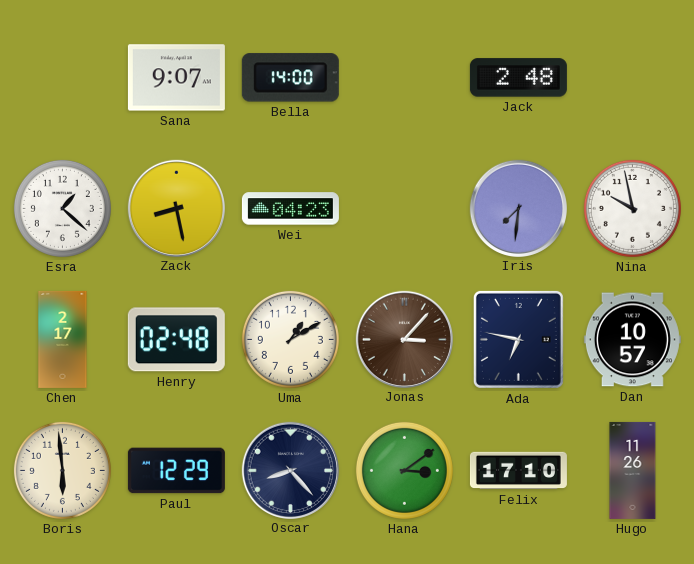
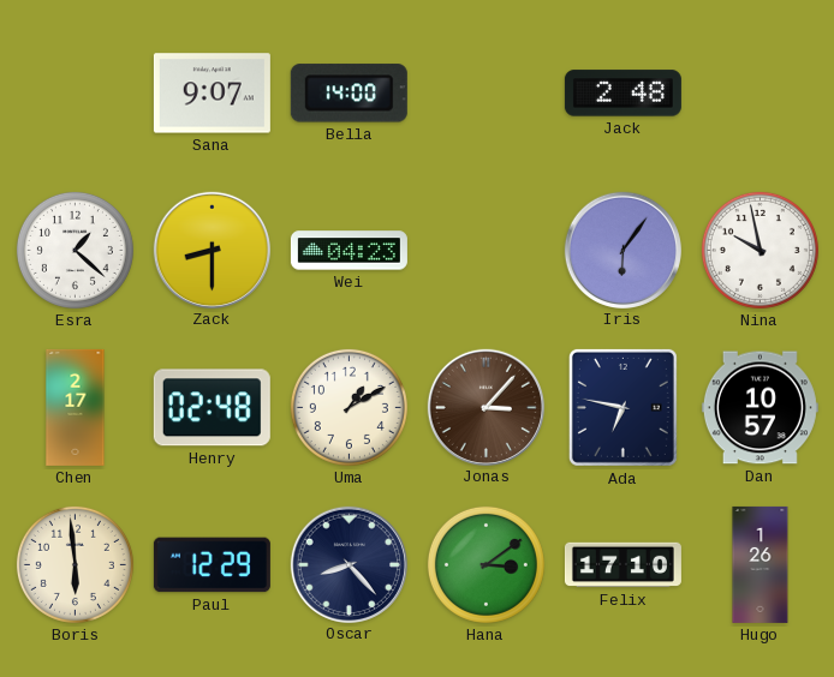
Zack: 8:28 -> 8:30
Iris: 7:31 -> 6:06
Hugo: 11:26 -> 1:26
